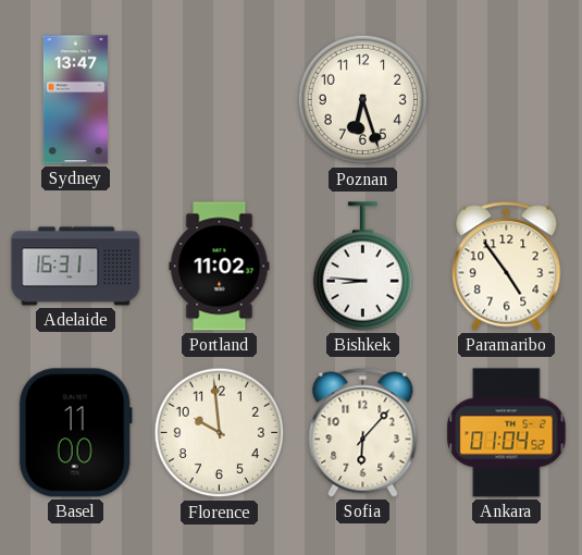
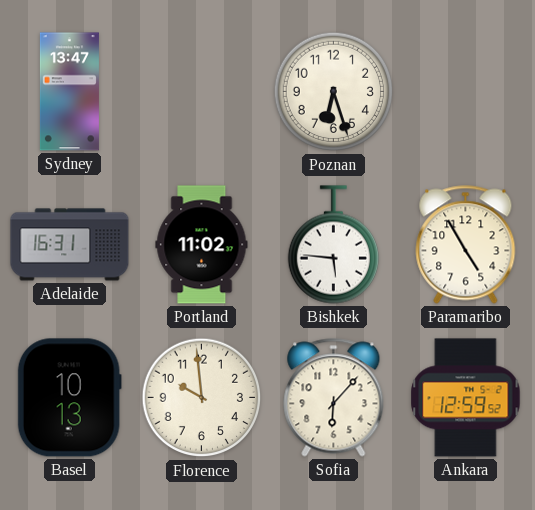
Bishkek: 8:46 -> 5:46
Paramaribo: 4:54 -> 4:55
Basel: 11:00 -> 10:13
Ankara: 01:04 -> 12:59
